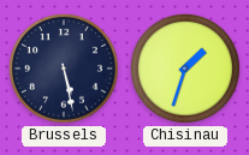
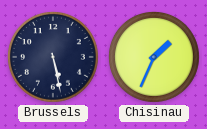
Chisinau: 1:33 -> 1:34
